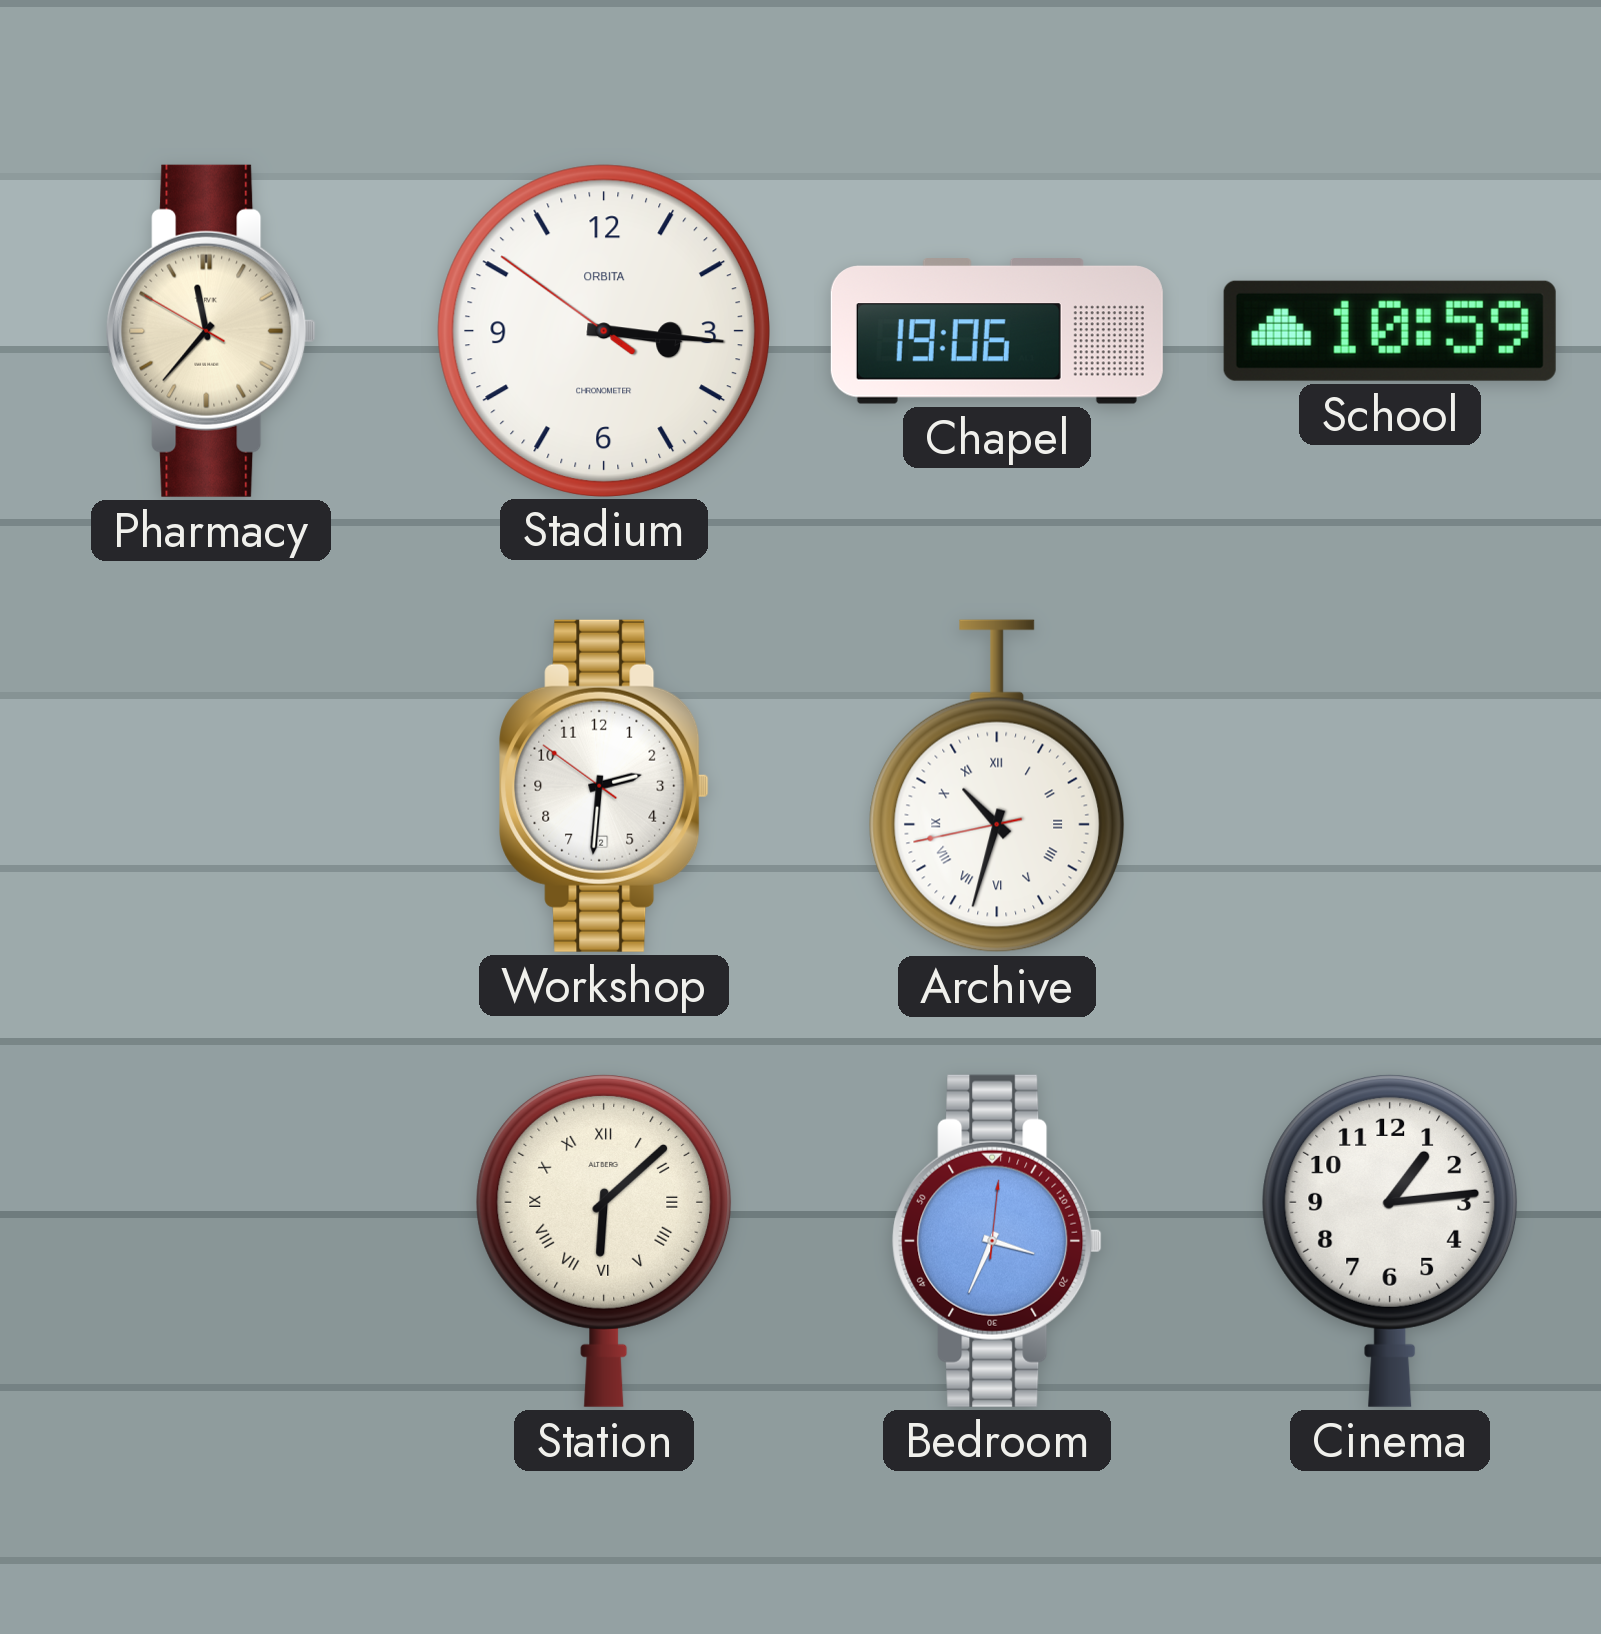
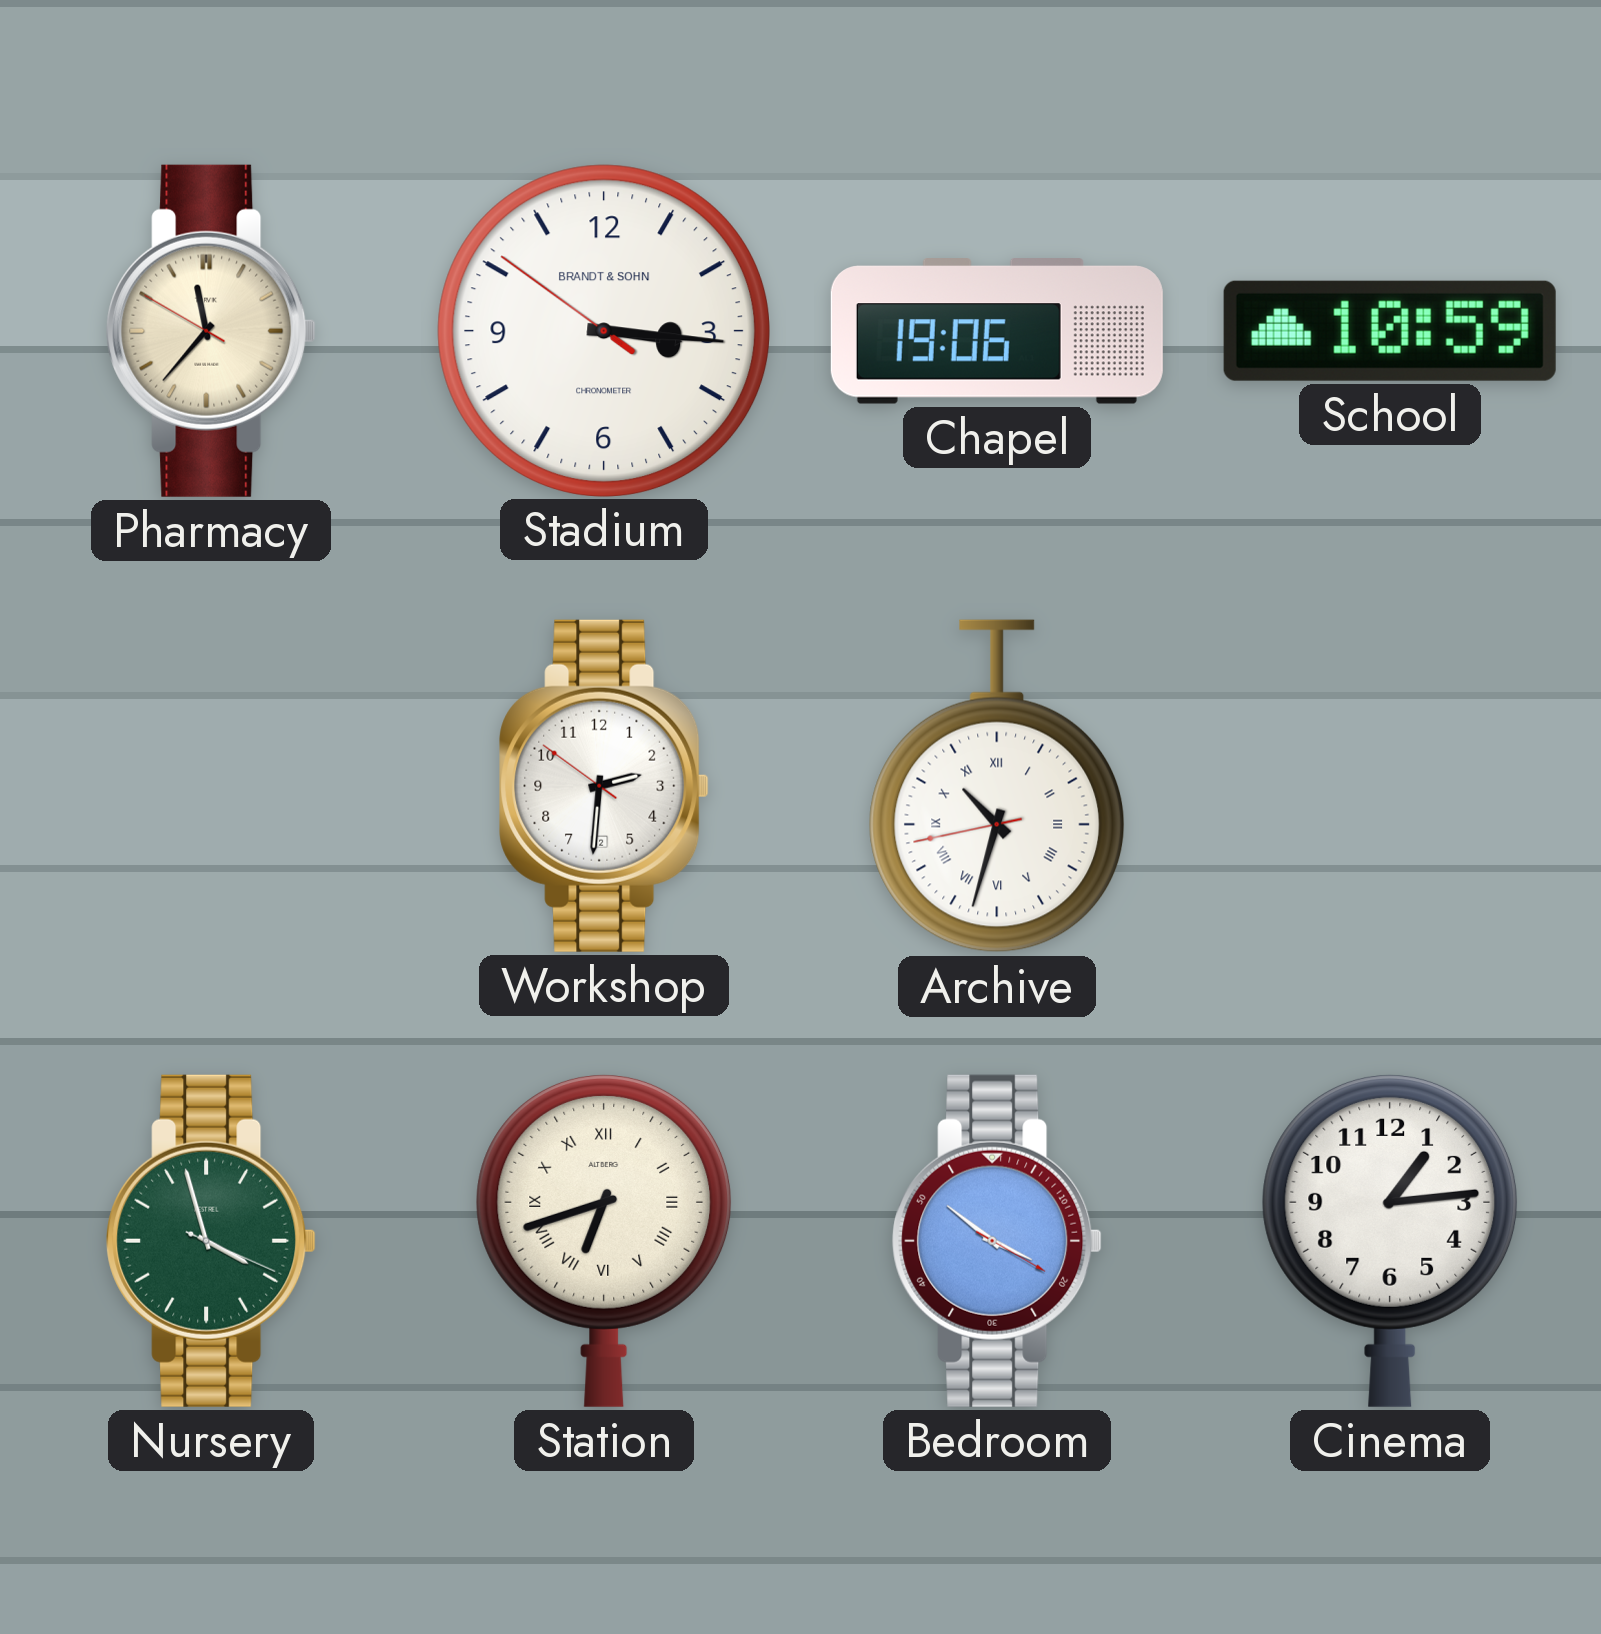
Stadium brand: ORBITA -> BRANDT & SOHN
Nursery: none -> 3:57
Station: 6:08 -> 6:42
Bedroom: 3:34 -> 3:51
